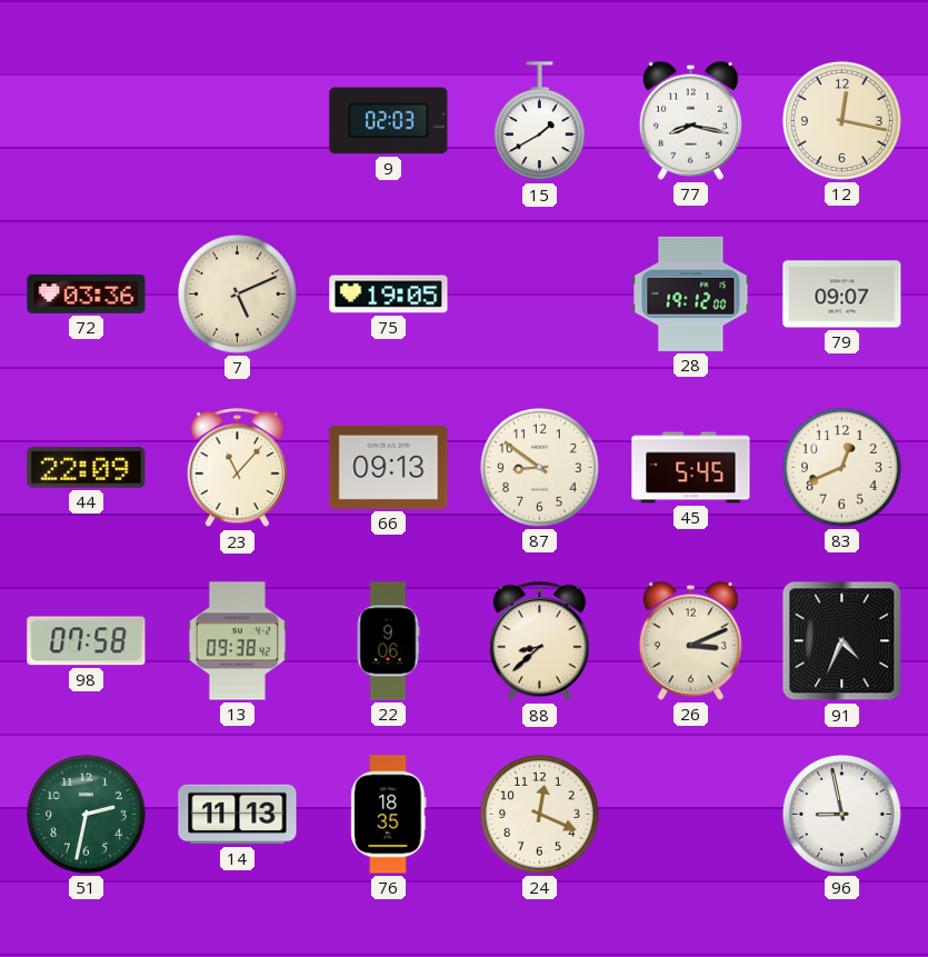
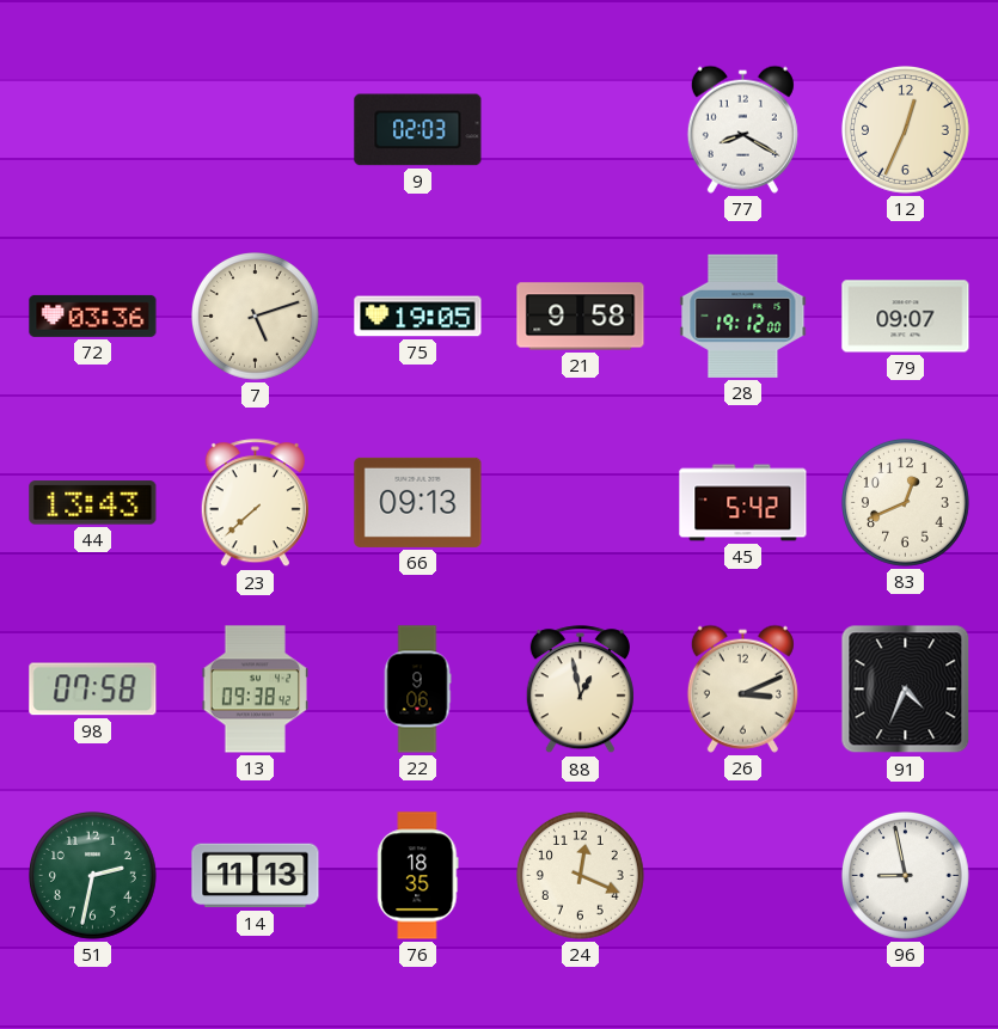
15: 1:40 -> none
77: 8:17 -> 8:20
12: 12:17 -> 12:34
7: 5:11 -> 5:12
21: none -> 9:58
44: 22:09 -> 13:43
23: 11:07 -> 7:38
87: 8:51 -> none
45: 5:45 -> 5:42
88: 8:38 -> 12:58
